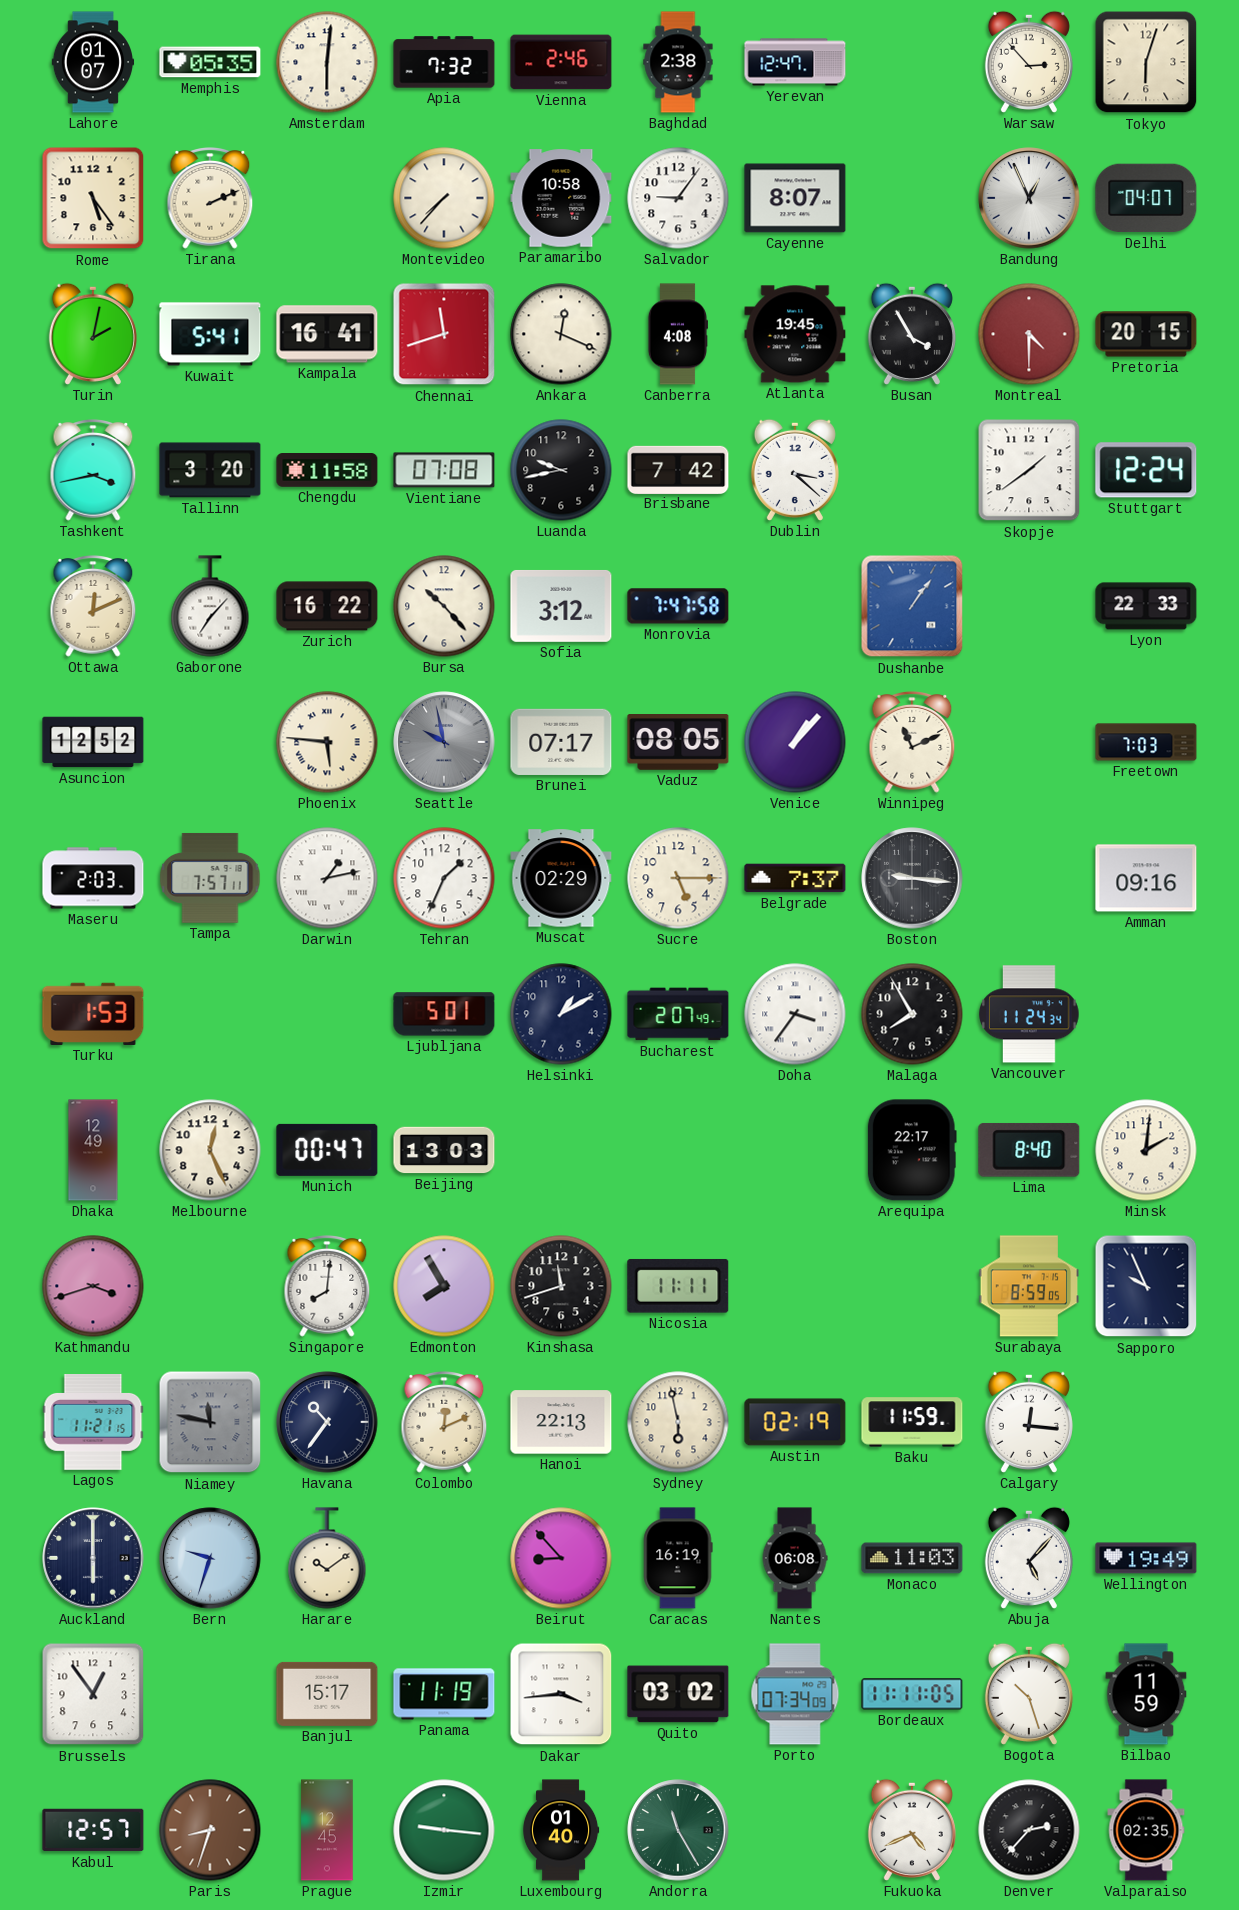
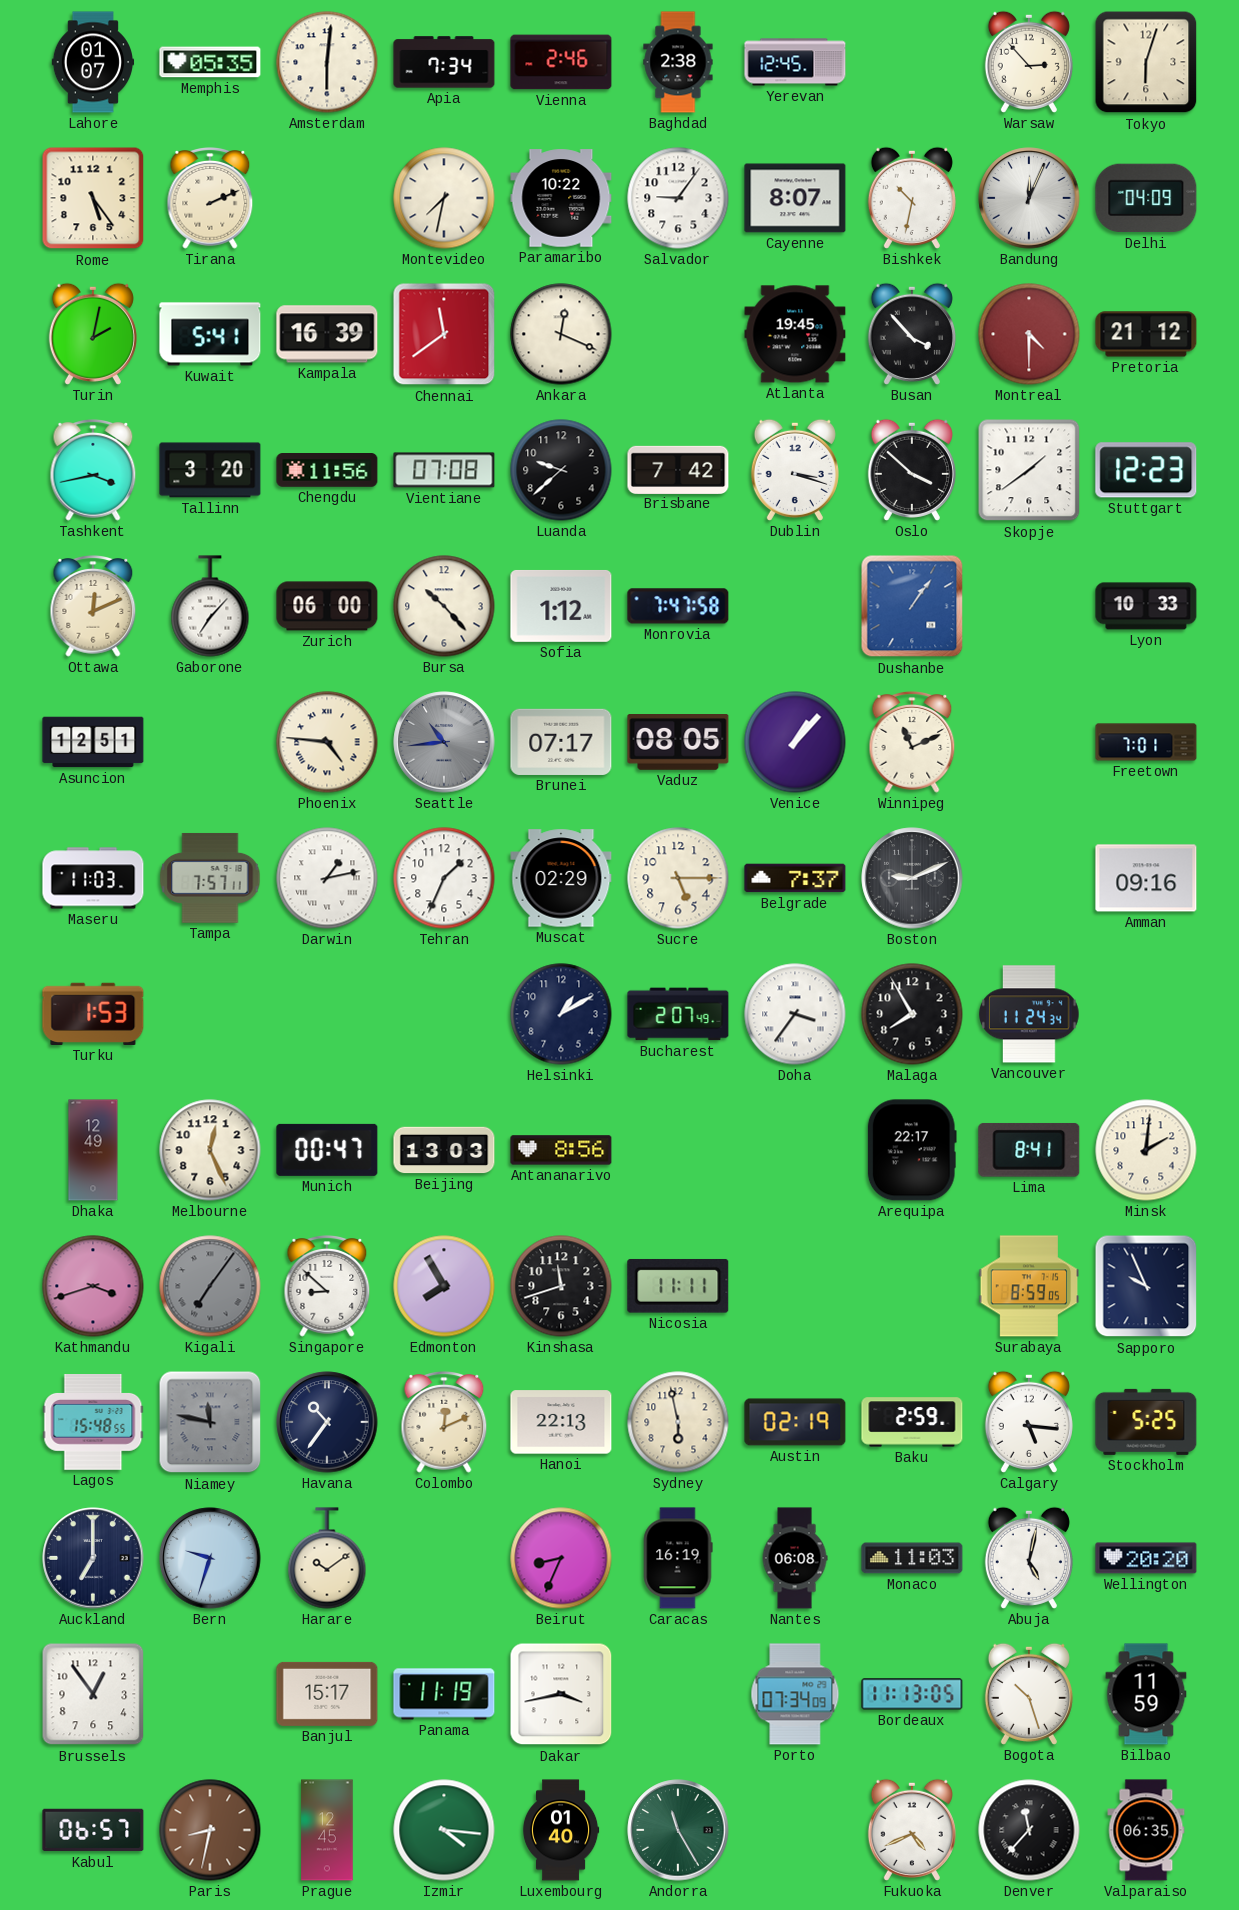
Apia: 7:32 -> 7:34
Yerevan: 12:47 -> 12:45
Montevideo: 7:37 -> 7:32
Paramaribo: 10:58 -> 10:22
Bishkek: none -> 10:32
Bandung: 12:56 -> 12:04
Delhi: 04:07 -> 04:09
Kampala: 16:41 -> 16:39
Chennai: 11:42 -> 11:39
Canberra: 4:08 -> none
Busan: 3:55 -> 3:53
Pretoria: 20:15 -> 21:12
Chengdu: 11:58 -> 11:56
Luanda: 9:43 -> 9:38
Dublin: 3:22 -> 3:18
Oslo: none -> 3:52
Stuttgart: 12:24 -> 12:23
Zurich: 16:22 -> 06:00
Sofia: 3:12 -> 1:12
Lyon: 22:33 -> 10:33
Asuncion: 12:52 -> 12:51
Phoenix: 5:46 -> 4:46
Seattle: 9:58 -> 10:44
Freetown: 7:03 -> 7:01
Maseru: 2:03 -> 11:03
Boston: 9:16 -> 9:11
Ljubljana: 5:01 -> none
Antananarivo: none -> 8:56
Lima: 8:40 -> 8:41
Kigali: none -> 7:06
Singapore: 8:01 -> 8:52
Lagos: 11:21 -> 15:48
Baku: 11:59 -> 2:59
Calgary: 12:16 -> 5:16
Stockholm: none -> 5:25
Auckland: 6:00 -> 7:00
Beirut: 8:53 -> 8:34
Abuja: 5:07 -> 5:02
Wellington: 19:49 -> 20:20
Dakar: 3:44 -> 3:43
Quito: 03:02 -> none
Bordeaux: 11:11 -> 11:13
Kabul: 12:57 -> 06:57
Paris: 8:33 -> 8:32
Izmir: 9:16 -> 4:16
Denver: 2:37 -> 11:37
Valparaiso: 02:35 -> 06:35
